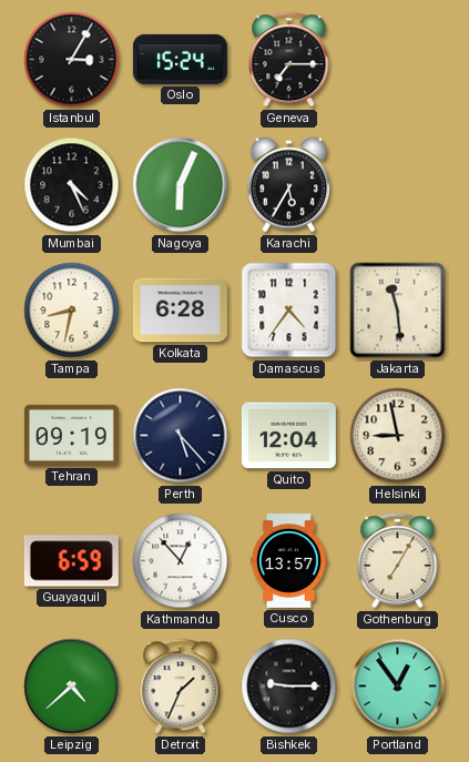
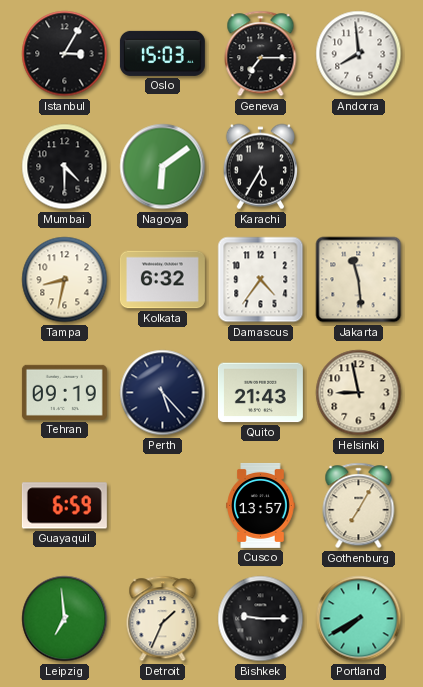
Oslo: 15:24 -> 15:03
Andorra: none -> 7:59
Mumbai: 4:26 -> 4:30
Nagoya: 6:04 -> 6:09
Kolkata: 6:28 -> 6:32
Quito: 12:04 -> 21:43
Kathmandu: 12:53 -> none
Leipzig: 4:38 -> 6:59
Portland: 12:54 -> 7:40
